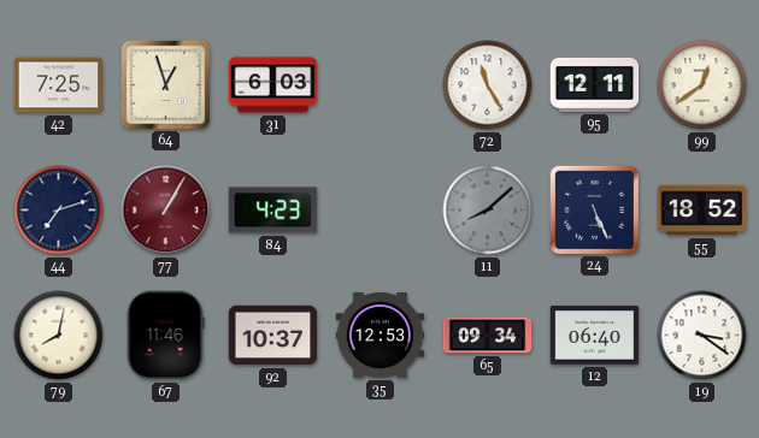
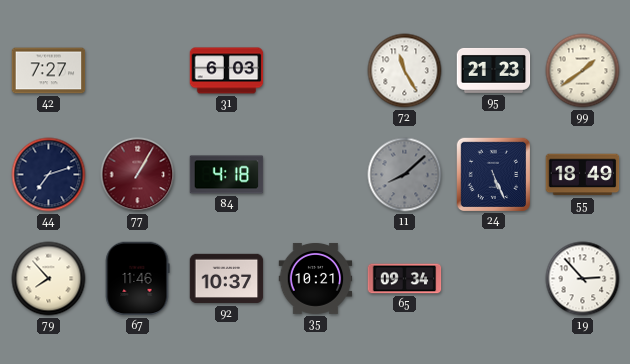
42: 7:25 -> 7:27
64: 12:57 -> none
95: 12:11 -> 21:23
99: 12:39 -> 1:39
84: 4:23 -> 4:18
55: 18:52 -> 18:49
79: 8:02 -> 7:53
35: 12:53 -> 10:21
12: 06:40 -> none
19: 3:21 -> 2:53
